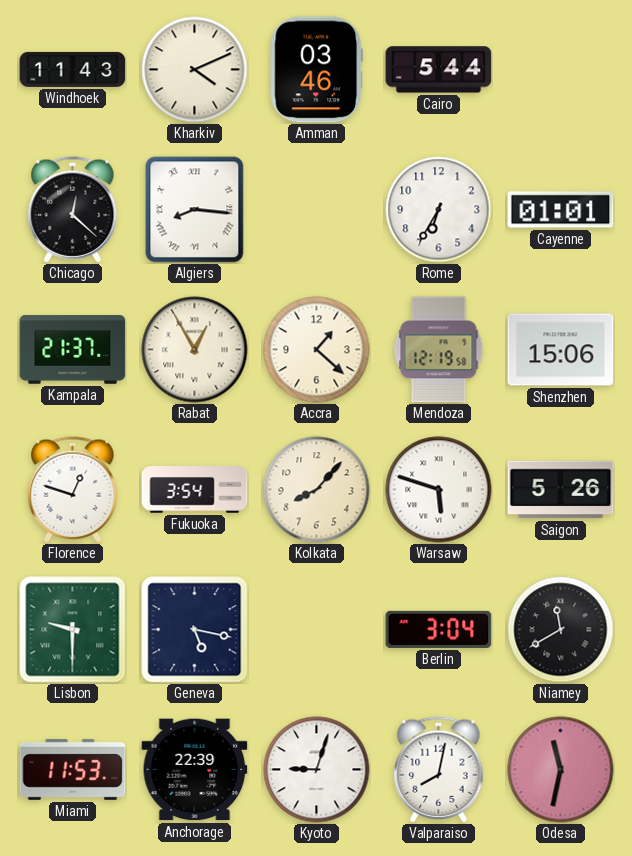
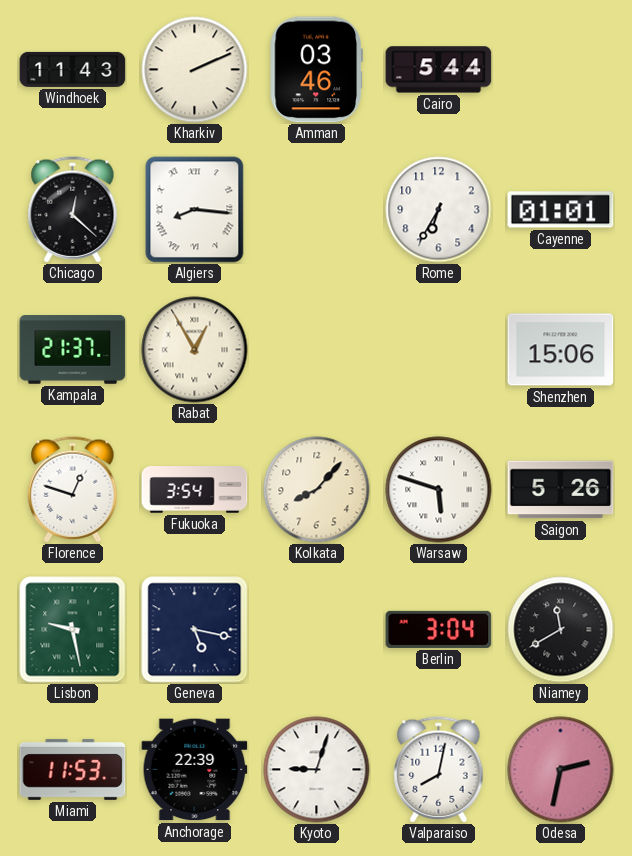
Kharkiv: 4:11 -> 2:11
Accra: 1:22 -> none
Mendoza: 12:19 -> none
Lisbon: 9:30 -> 9:28
Odesa: 11:32 -> 2:32
